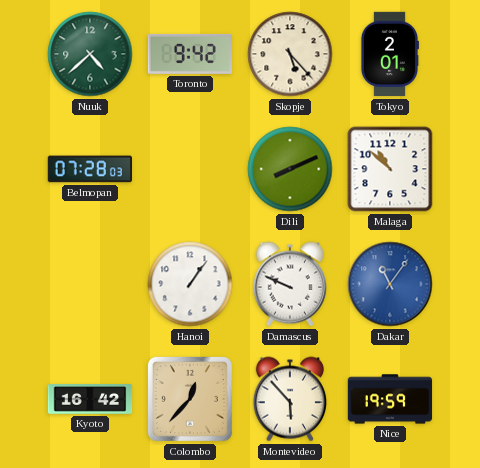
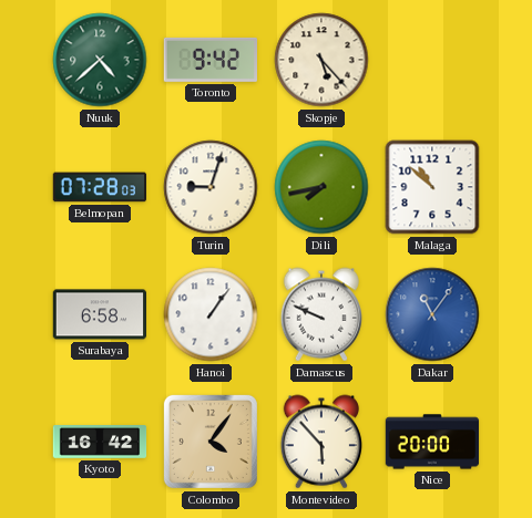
Tokyo: 2:01 -> none
Turin: none -> 9:03
Dili: 8:11 -> 7:43
Surabaya: none -> 6:58
Colombo: 12:37 -> 4:06
Nice: 19:59 -> 20:00
